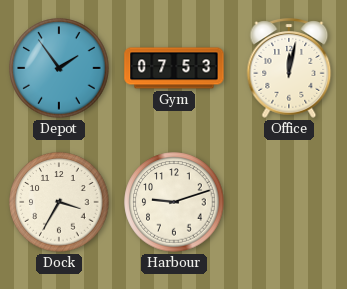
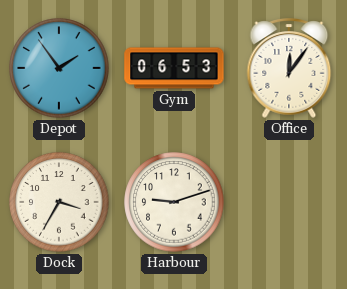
Gym: 07:53 -> 06:53
Office: 12:02 -> 12:06
